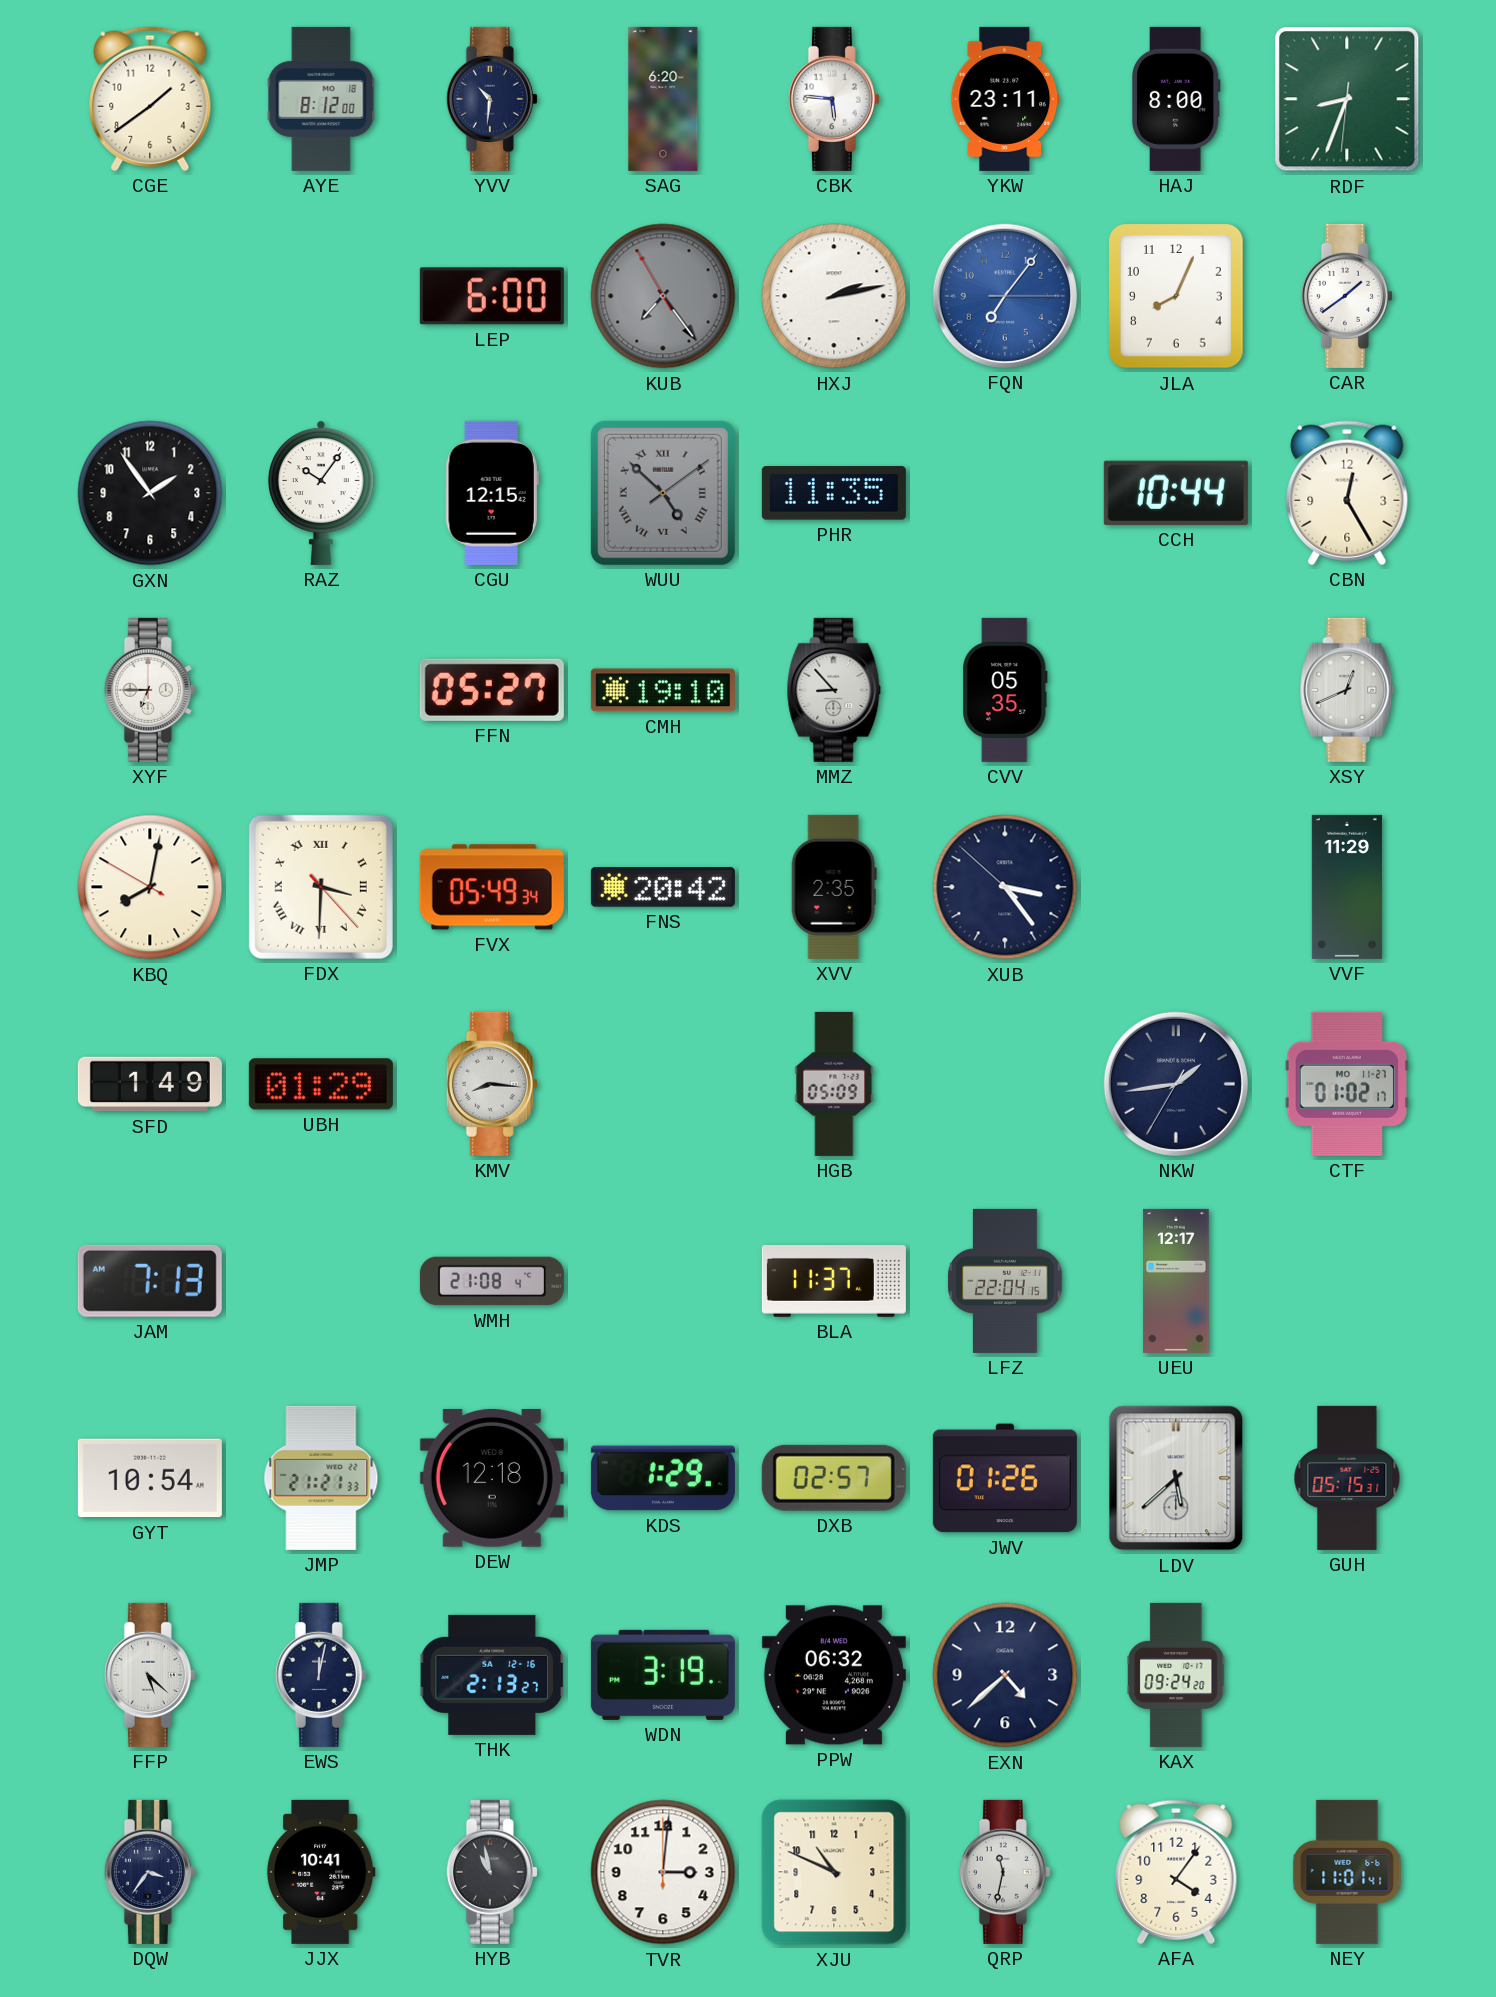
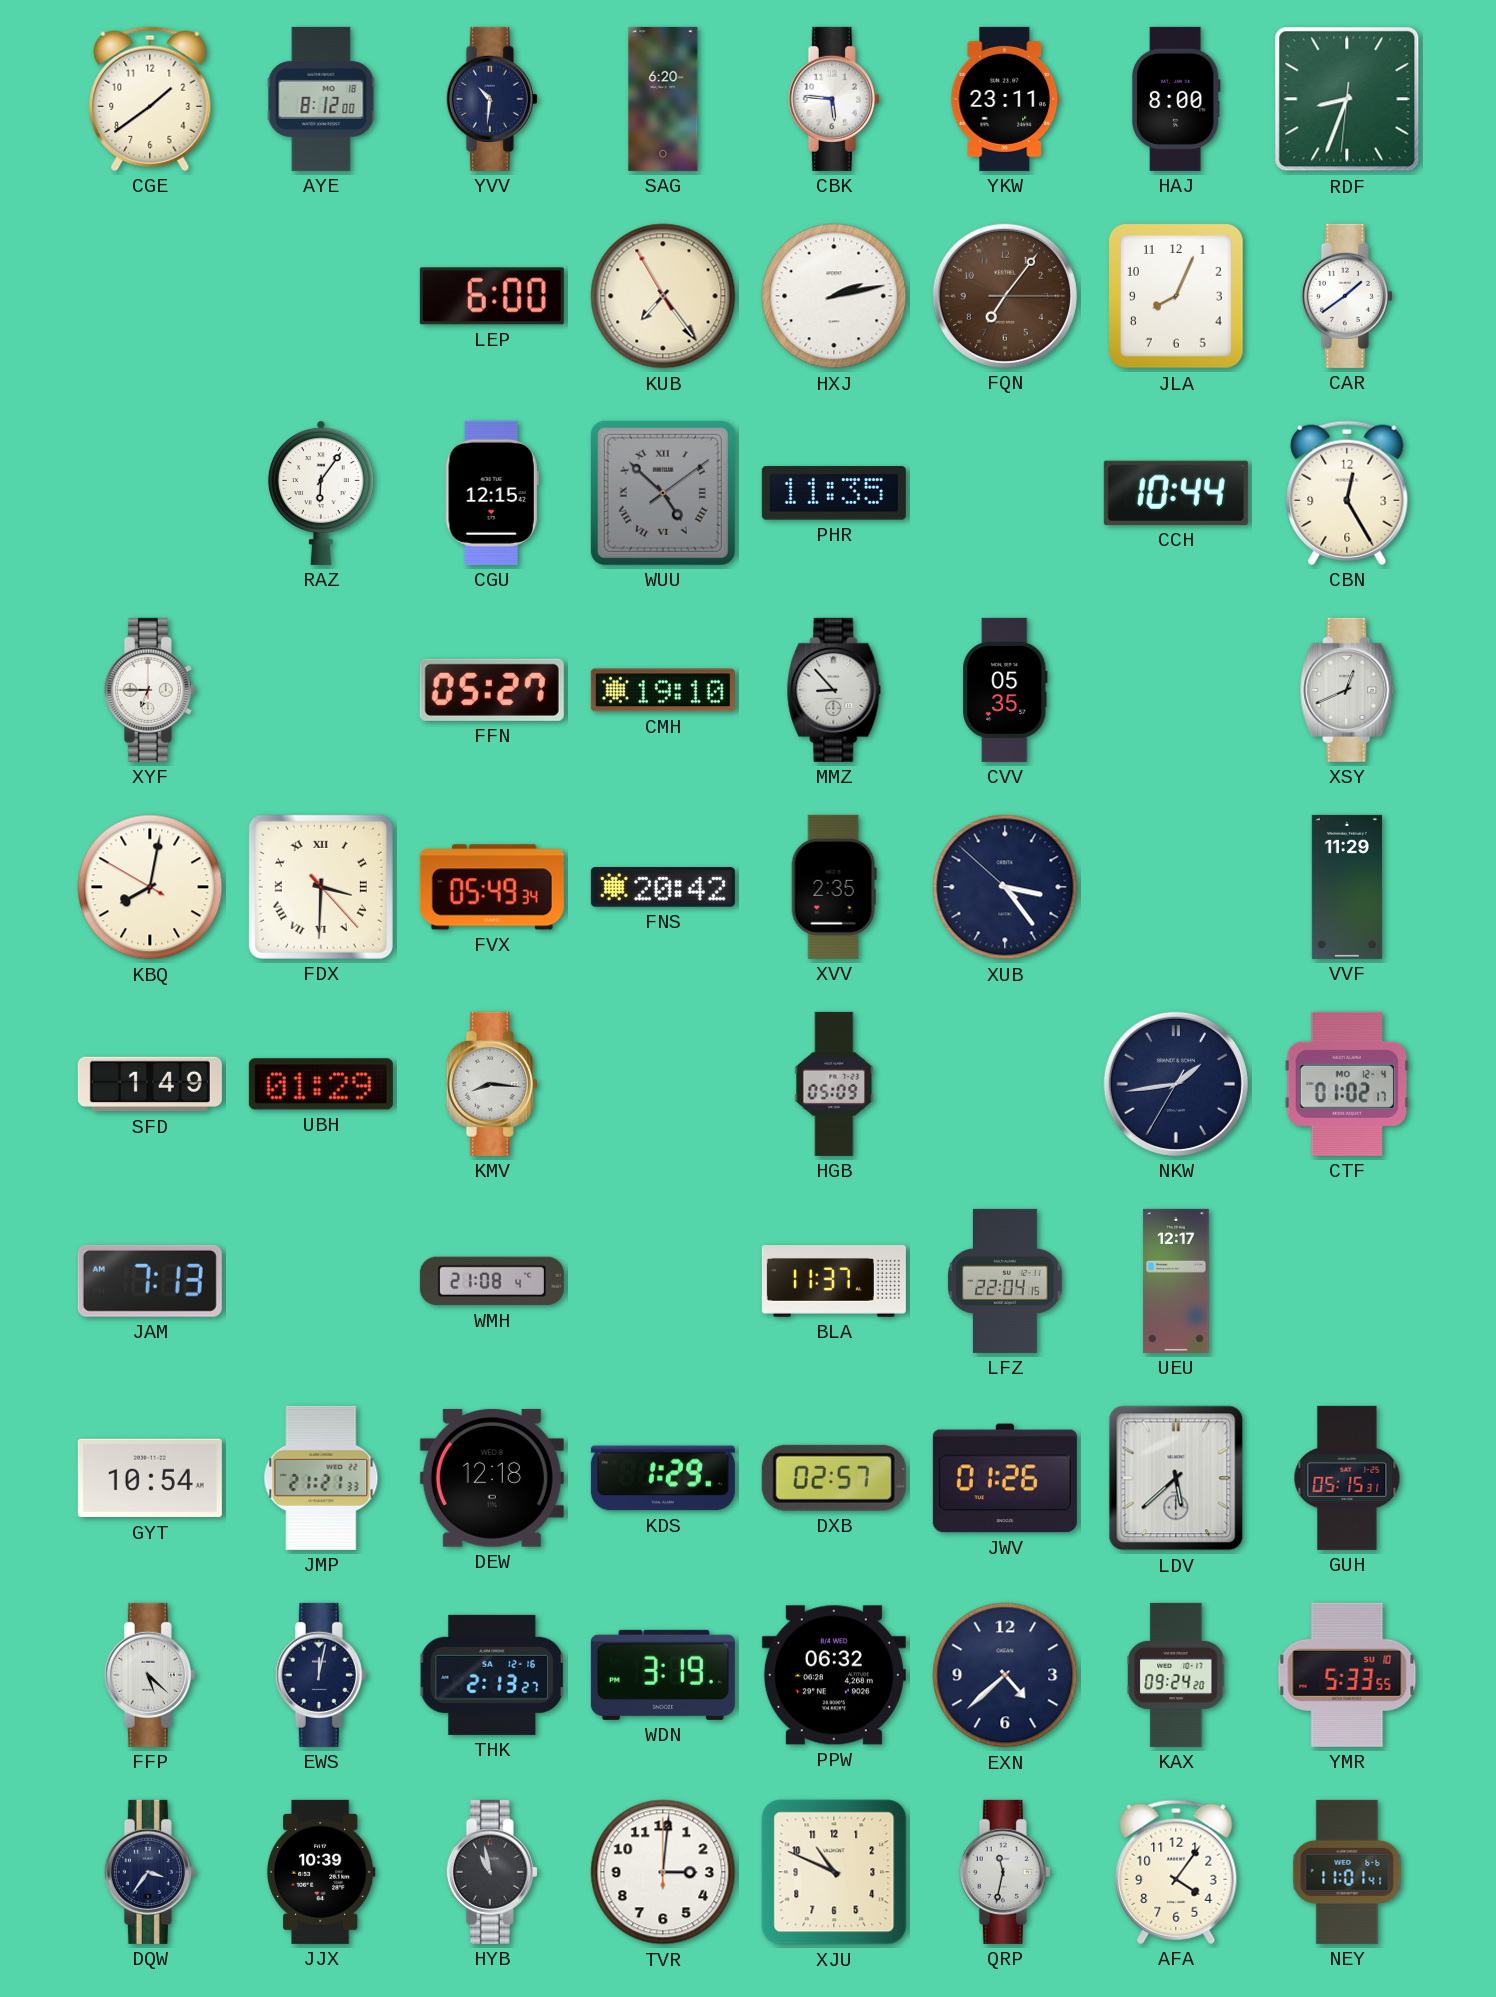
KUB dial: grey -> cream
FQN dial: blue -> brown
GXN: 1:54 -> none
RAZ: 10:06 -> 6:06
CTF date: MO 11-27 -> MO 12-4
YMR: none -> 5:33
JJX: 10:41 -> 10:39
